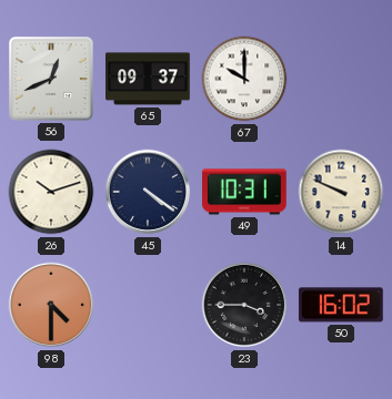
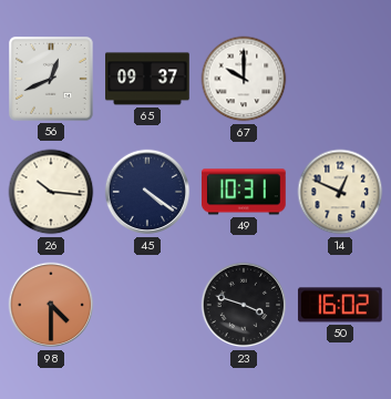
26: 10:12 -> 10:16
14: 9:49 -> 12:49
23: 3:45 -> 3:48
